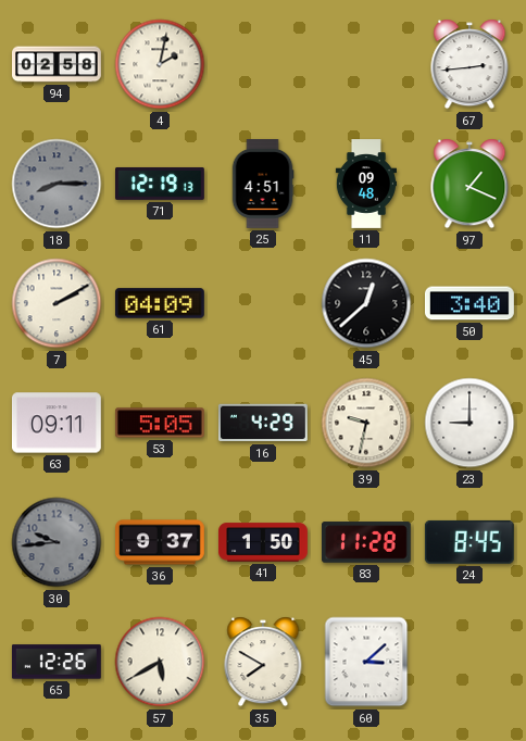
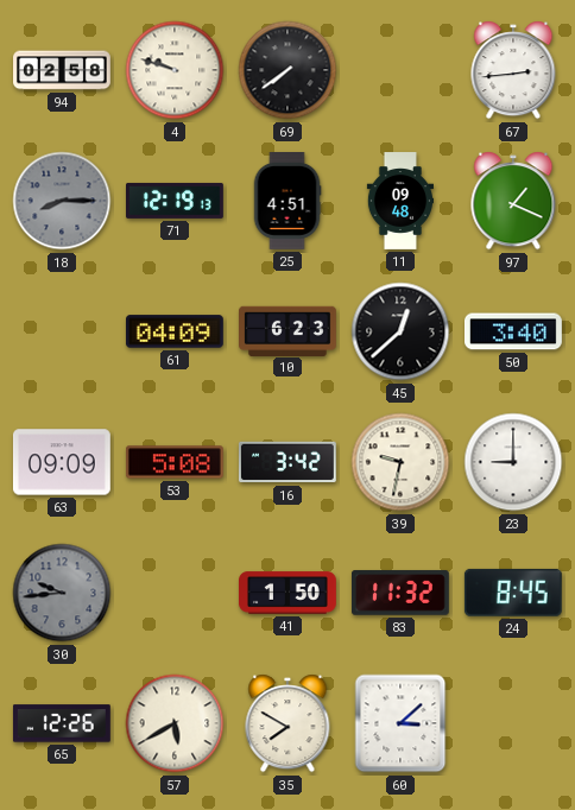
4: 2:02 -> 9:48
69: none -> 7:39
7: 2:10 -> none
10: none -> 6:23
63: 09:11 -> 09:09
53: 5:05 -> 5:08
16: 4:29 -> 3:42
36: 9:37 -> none
83: 11:28 -> 11:32
